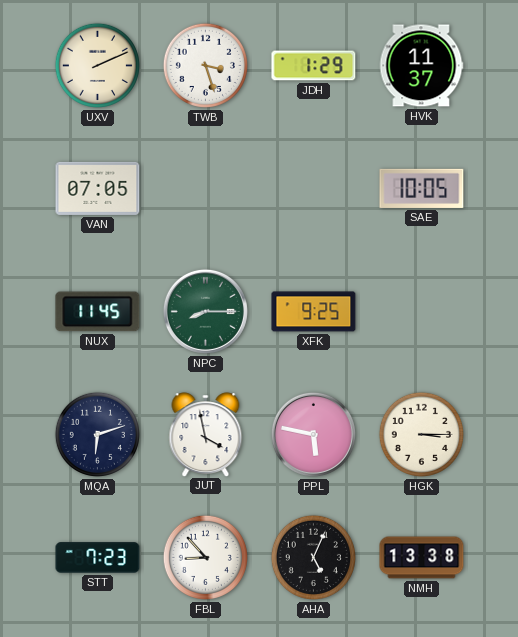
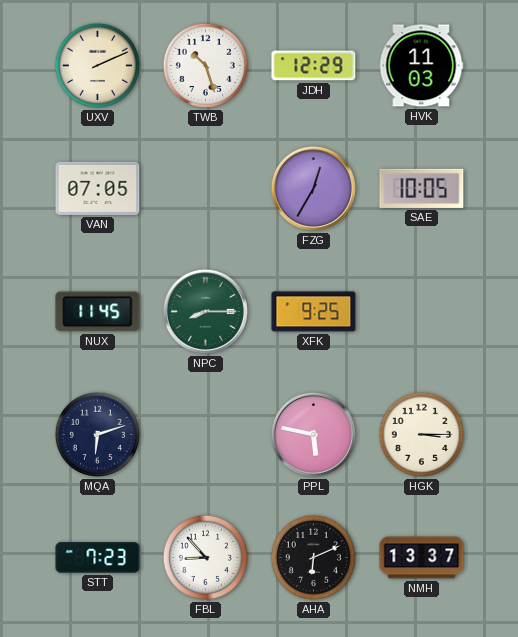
TWB: 3:27 -> 10:27
JDH: 1:29 -> 12:29
HVK: 11:37 -> 11:03
FZG: none -> 12:35
JUT: 3:58 -> none
AHA: 5:04 -> 6:11
NMH: 13:38 -> 13:37
